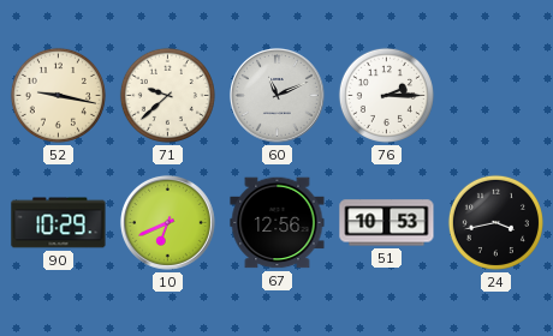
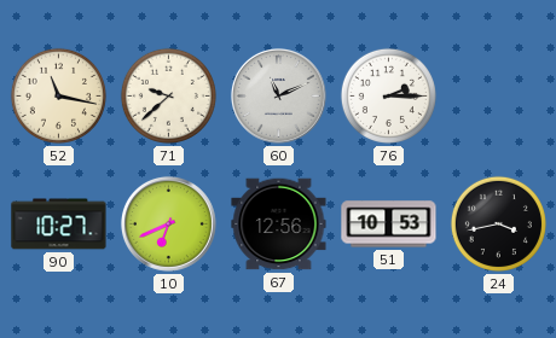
52: 9:17 -> 11:17
90: 10:29 -> 10:27
